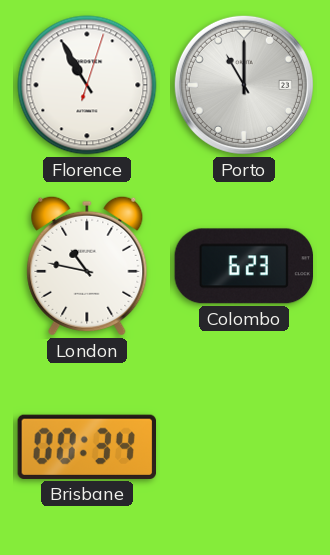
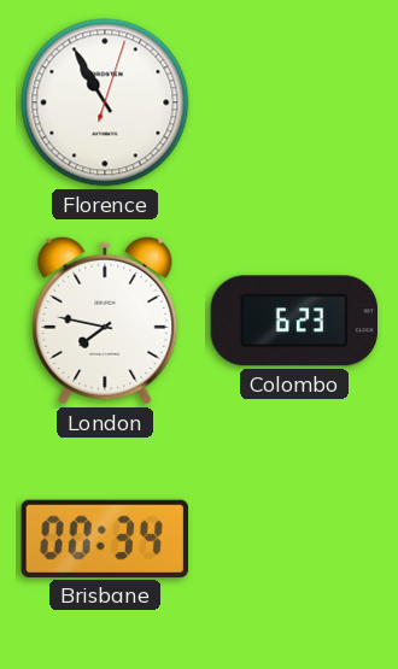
Porto: 11:00 -> none
London: 10:47 -> 7:47
